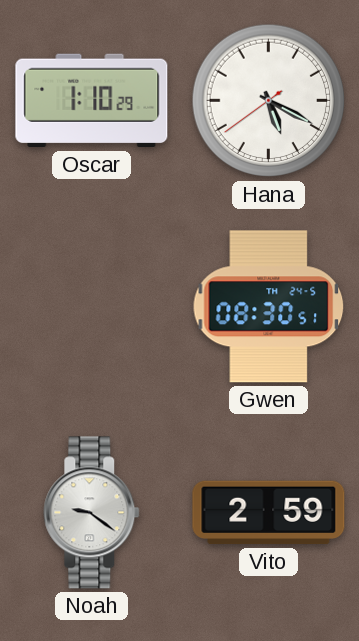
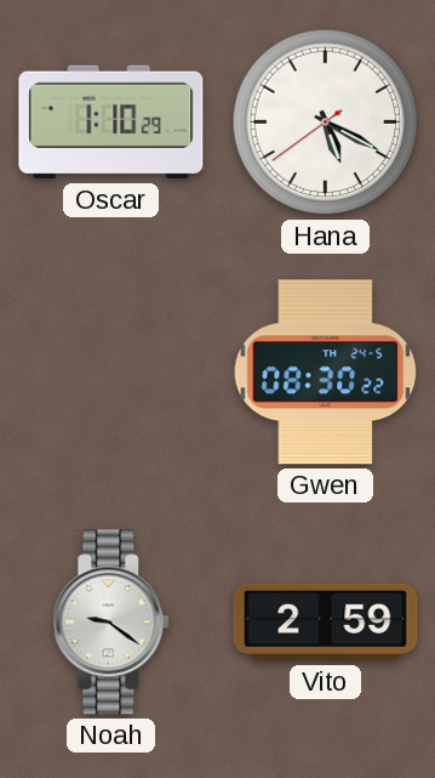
Gwen: 08:30:51 -> 08:30:22
